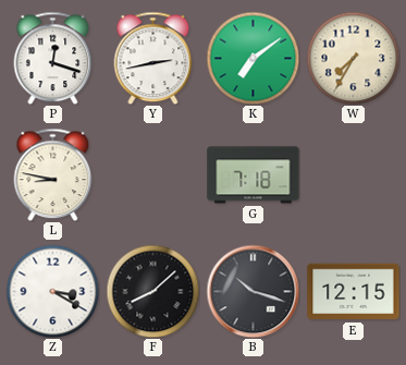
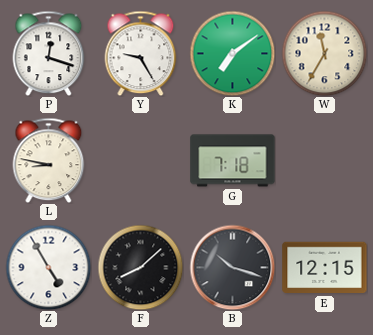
Y: 2:43 -> 9:25
W: 7:35 -> 11:35
Z: 3:20 -> 4:55
